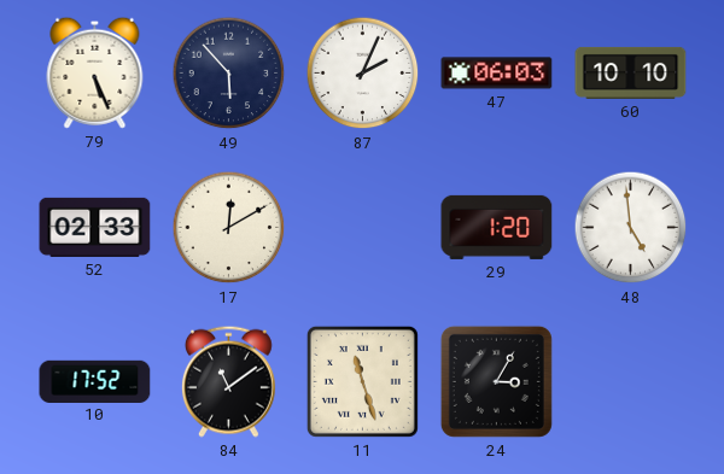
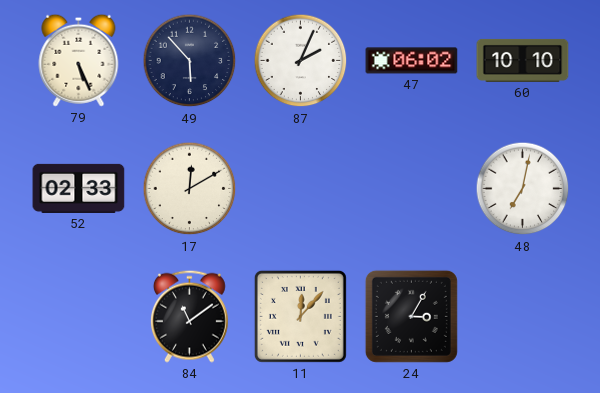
47: 06:03 -> 06:02
29: 1:20 -> none
48: 4:59 -> 7:02
10: 17:52 -> none
11: 11:27 -> 12:07
